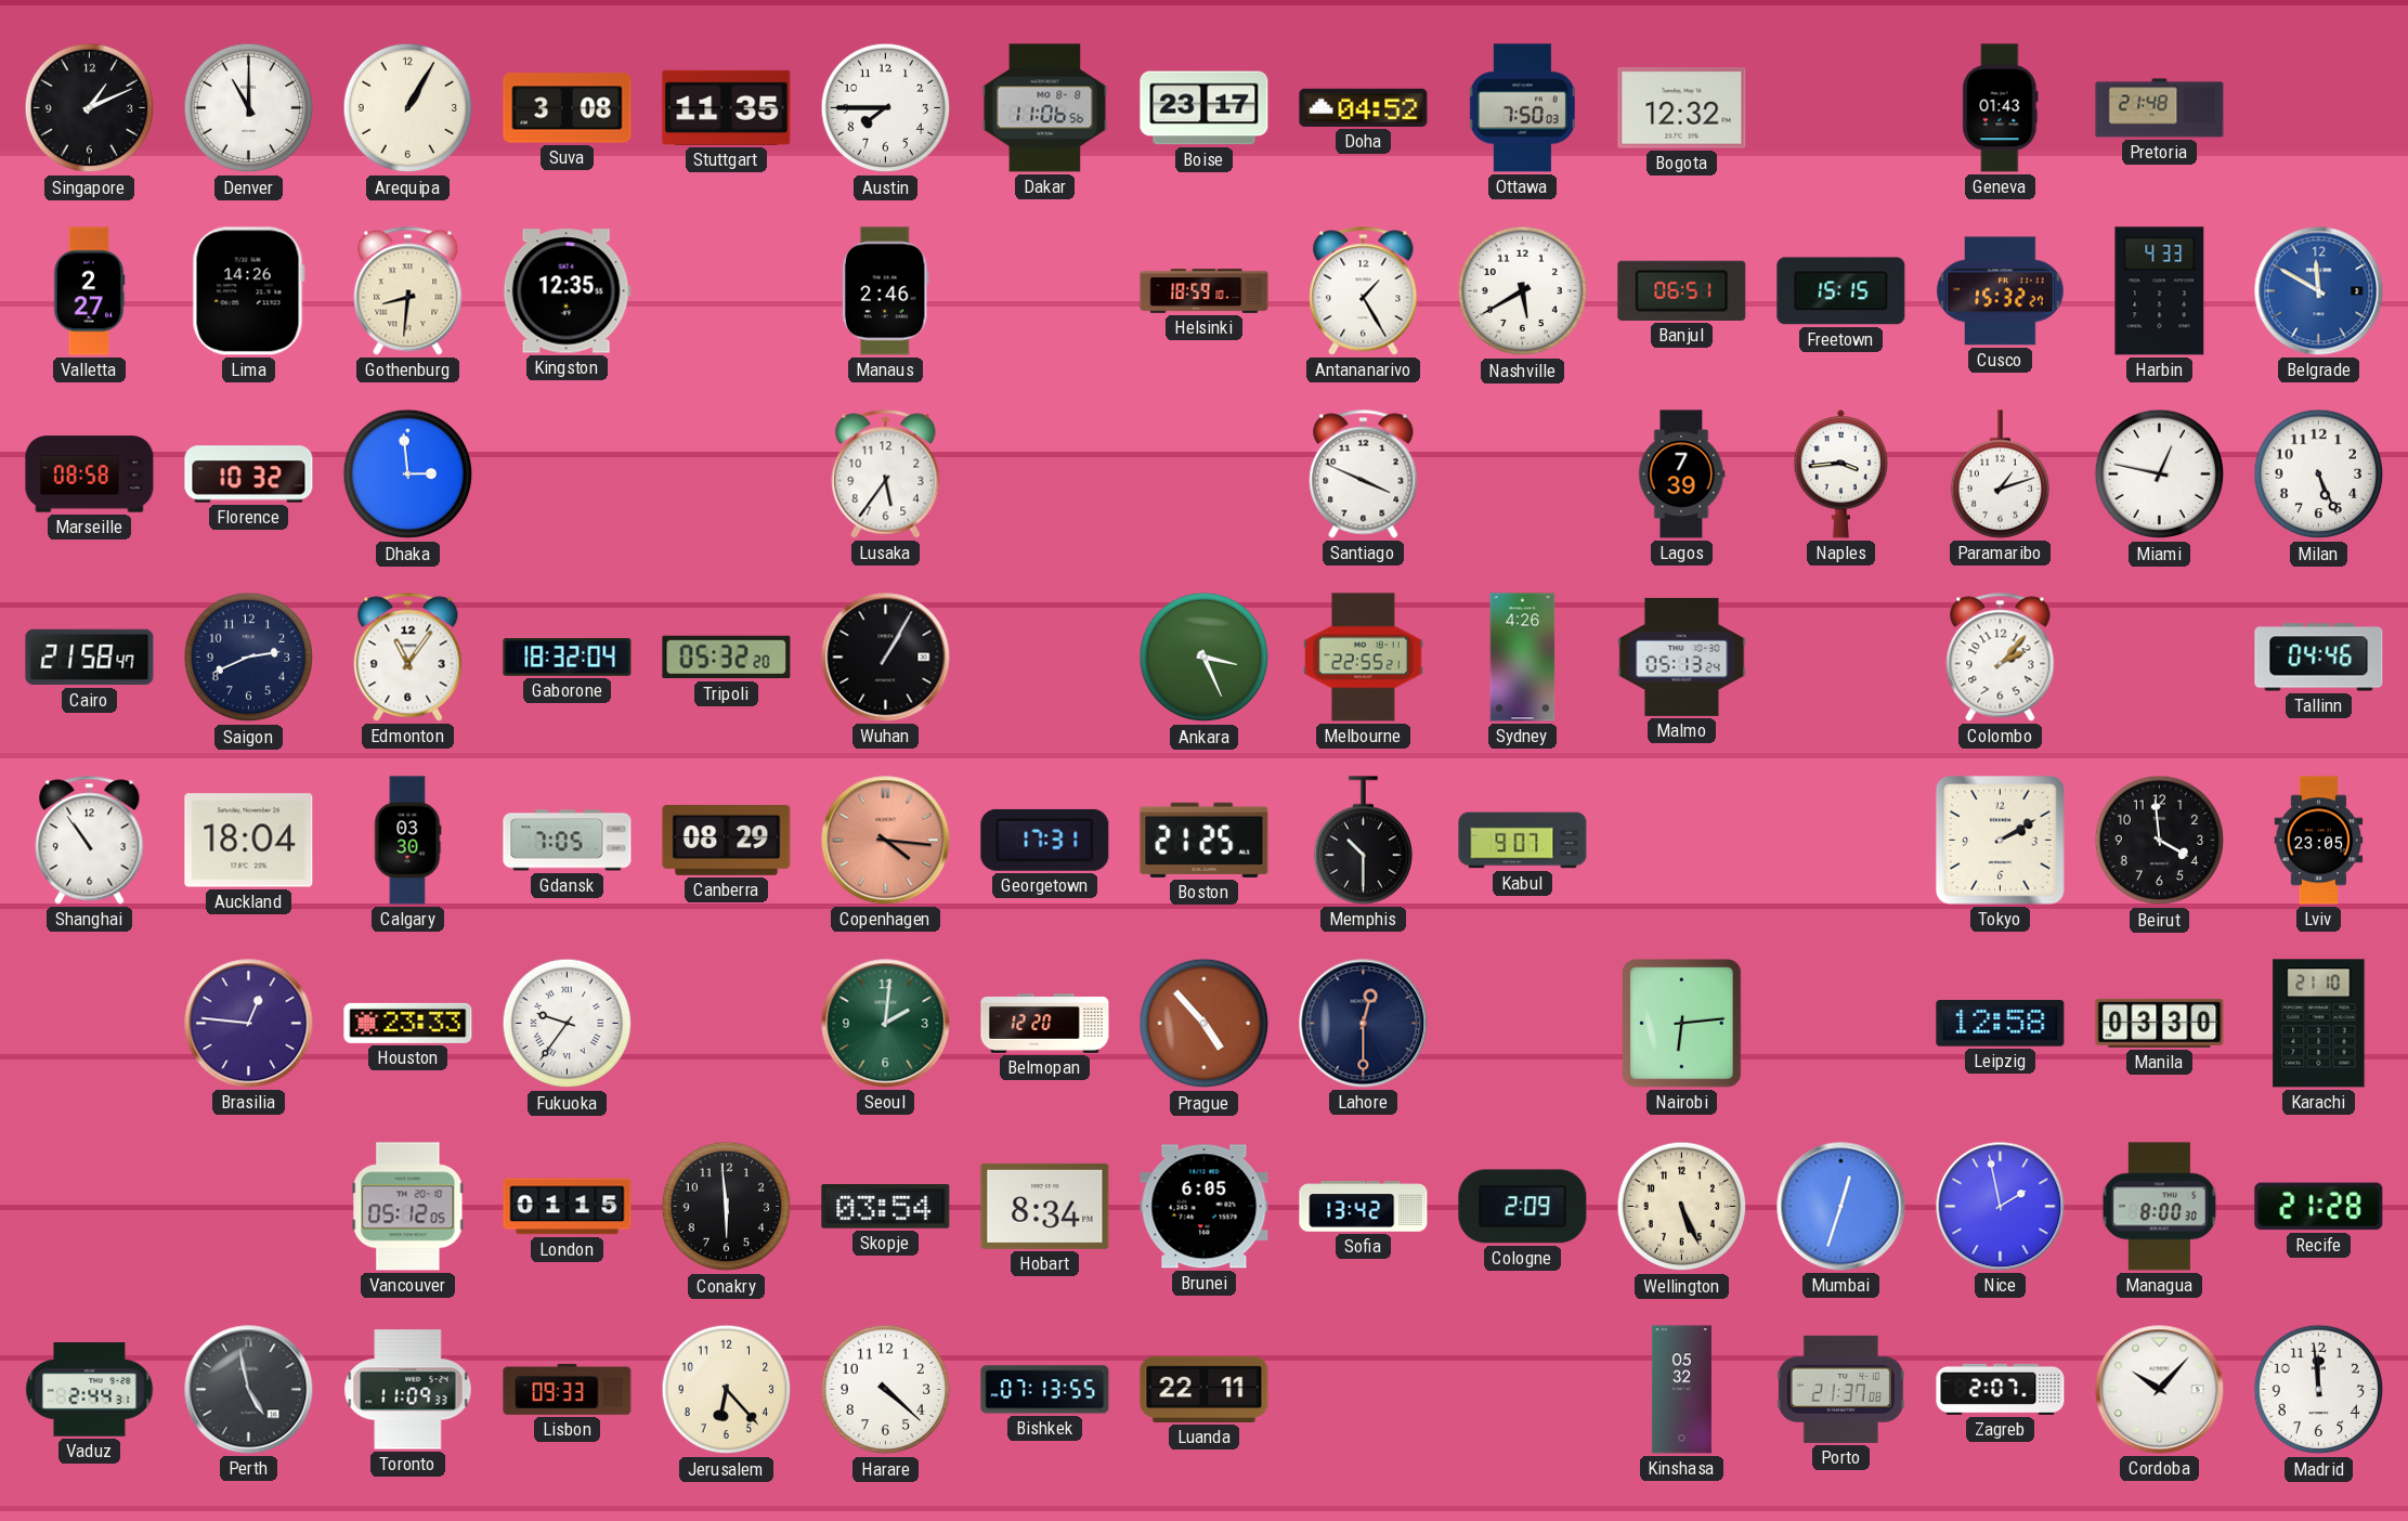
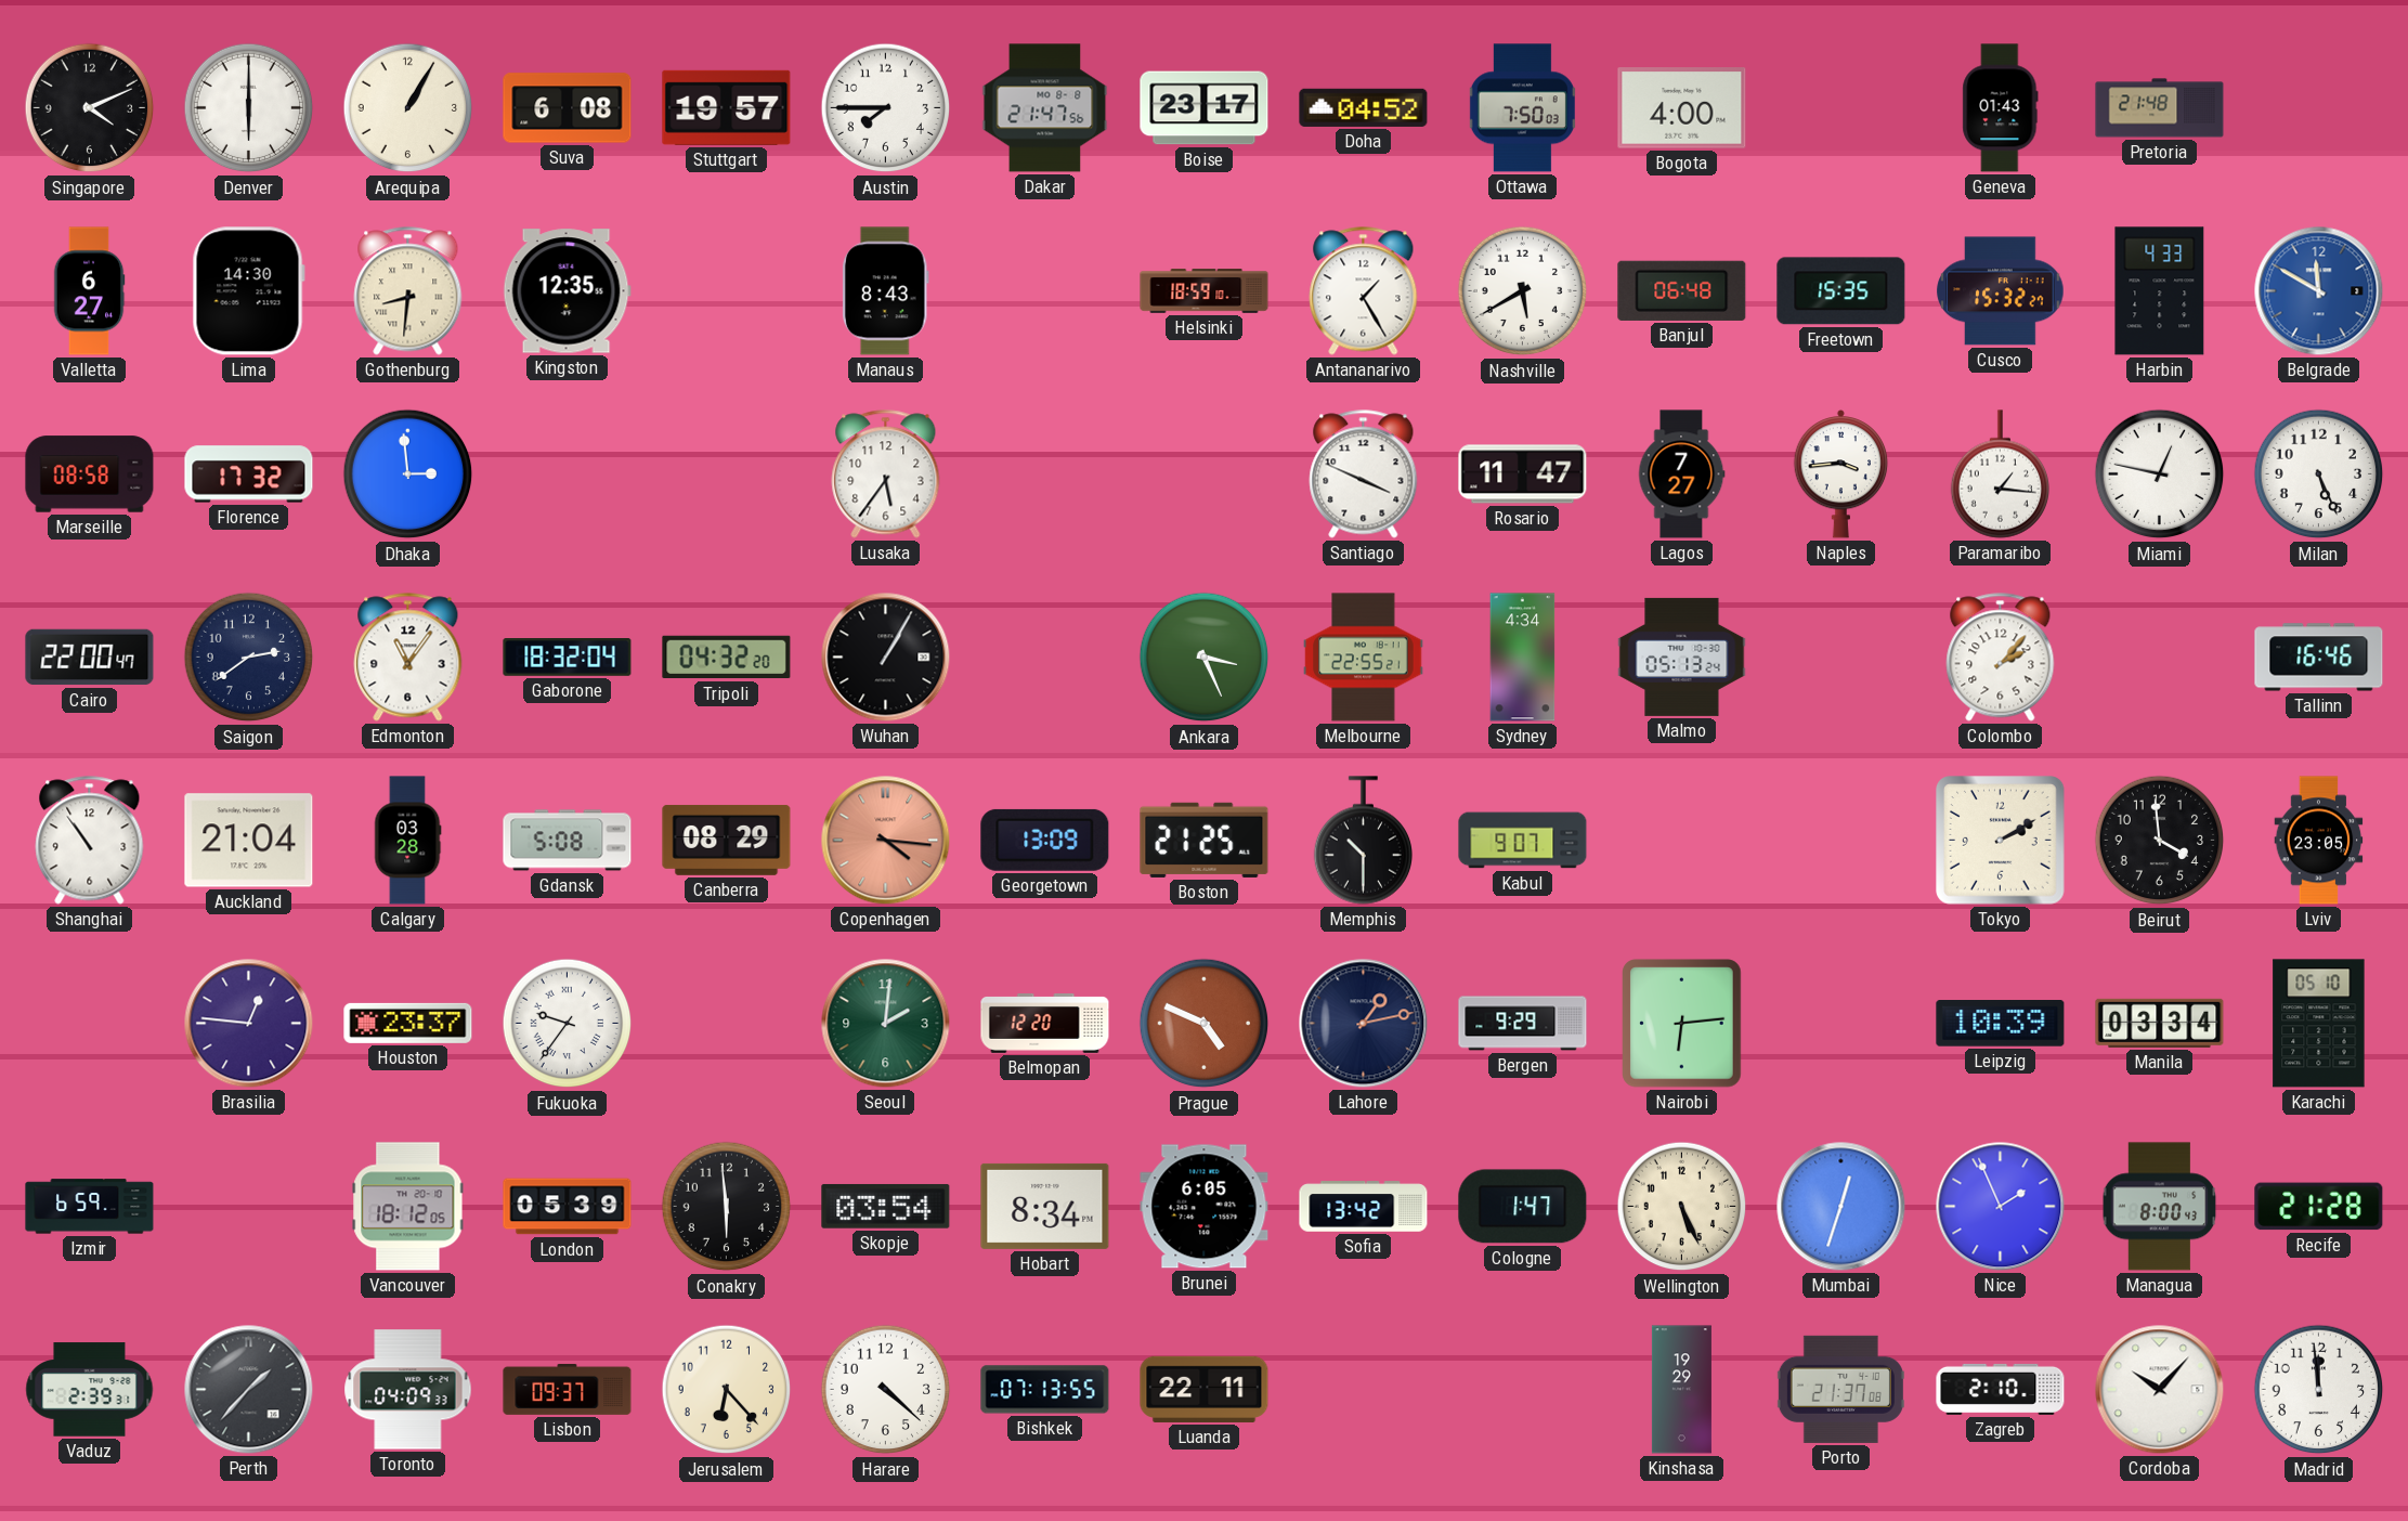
Singapore: 1:11 -> 4:11
Denver: 11:00 -> 6:00
Suva: 3:08 -> 6:08
Stuttgart: 11:35 -> 19:57
Dakar: 11:06 -> 21:47
Bogota: 12:32 -> 4:00
Valletta: 2:27 -> 6:27
Lima: 14:26 -> 14:30
Manaus: 2:46 -> 8:43
Banjul: 06:51 -> 06:48
Freetown: 15:15 -> 15:35
Florence: 10:32 -> 17:32
Rosario: none -> 11:47
Lagos: 7:39 -> 7:27
Paramaribo: 1:12 -> 1:16
Cairo: 21:58 -> 22:00
Saigon: 2:41 -> 2:39
Tripoli: 05:32 -> 04:32
Sydney: 4:26 -> 4:34
Tallinn: 04:46 -> 16:46
Auckland: 18:04 -> 21:04
Calgary: 03:30 -> 03:28
Gdansk: 7:05 -> 5:08
Georgetown: 17:31 -> 13:09
Houston: 23:33 -> 23:37
Prague: 4:53 -> 4:49
Lahore: 12:30 -> 1:13
Bergen: none -> 9:29
Leipzig: 12:58 -> 10:39
Manila: 03:30 -> 03:34
Karachi: 21:10 -> 05:10
Izmir: none -> 6:59
Vancouver: 05:12 -> 18:12
London: 01:15 -> 05:39
Cologne: 2:09 -> 1:47
Nice: 1:58 -> 1:56
Managua: 8:00:30 -> 8:00:43
Vaduz: 2:44 -> 2:39
Perth: 4:58 -> 1:37
Toronto: 11:09 -> 04:09
Lisbon: 09:33 -> 09:37
Kinshasa: 05:32 -> 19:29
Zagreb: 2:07 -> 2:10
